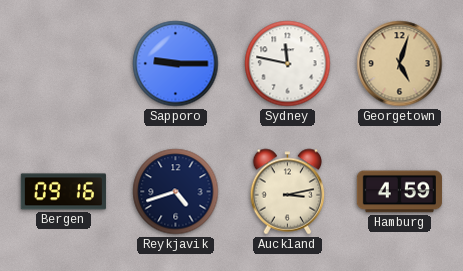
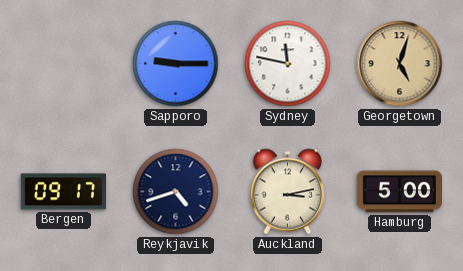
Bergen: 09:16 -> 09:17
Hamburg: 4:59 -> 5:00
